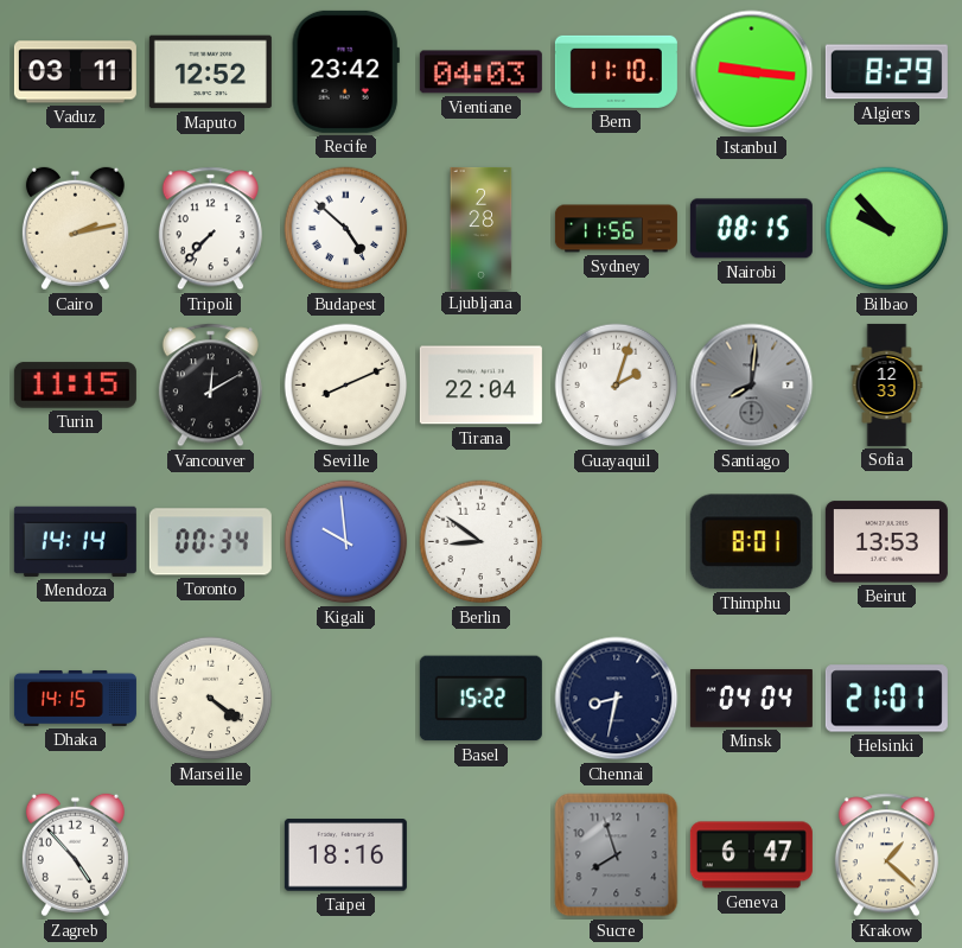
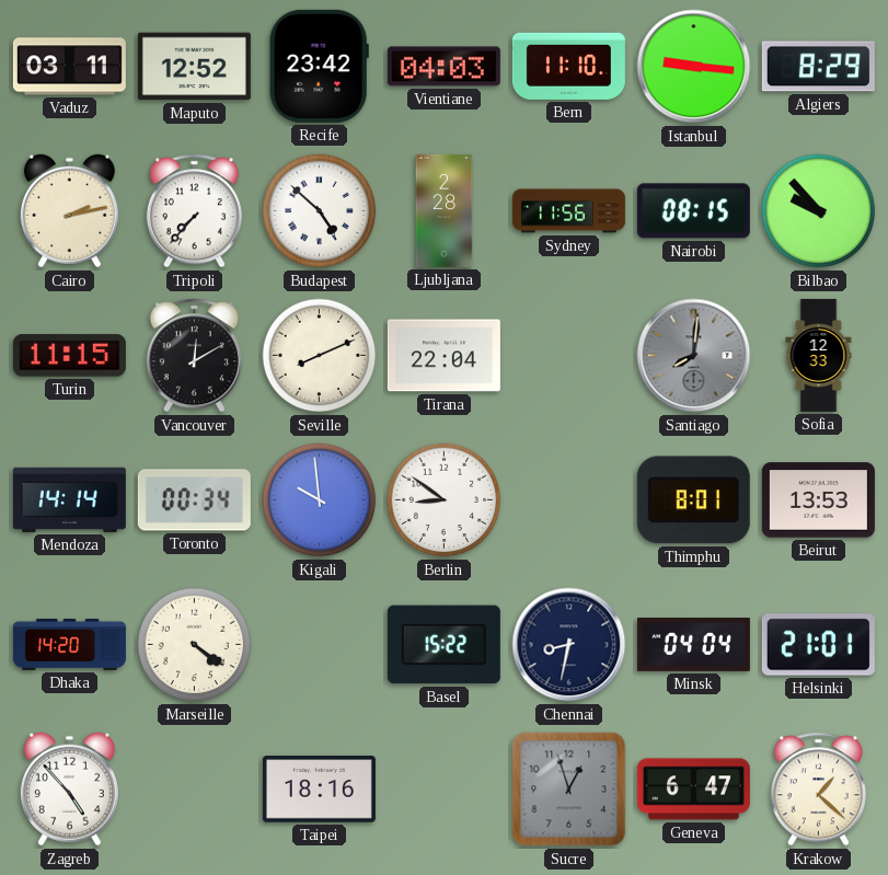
Guayaquil: 2:03 -> none
Dhaka: 14:15 -> 14:20
Sucre: 7:57 -> 12:57
